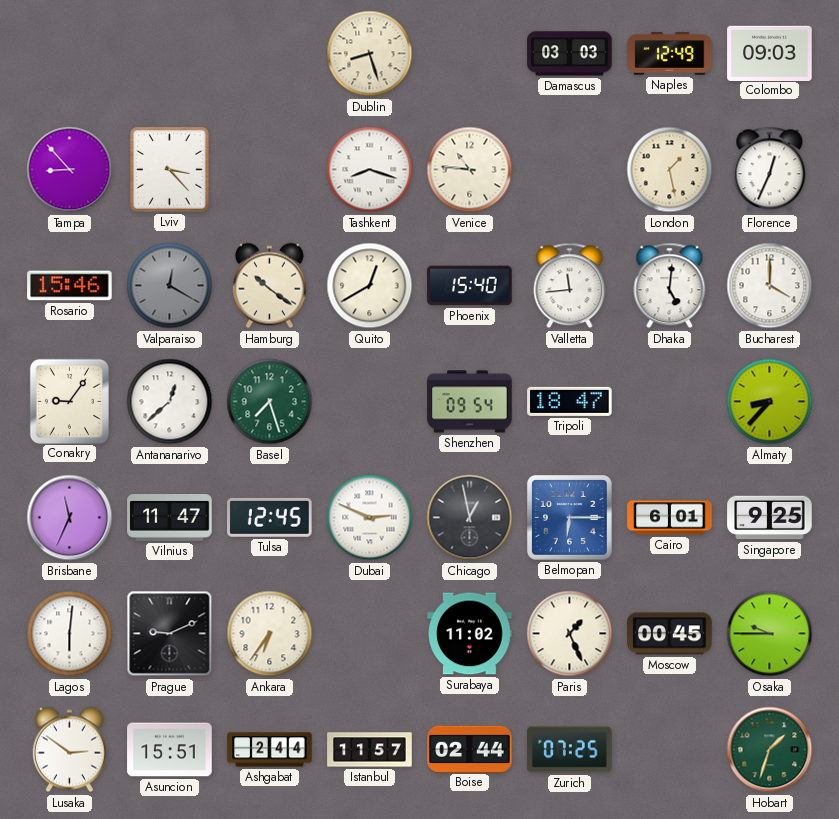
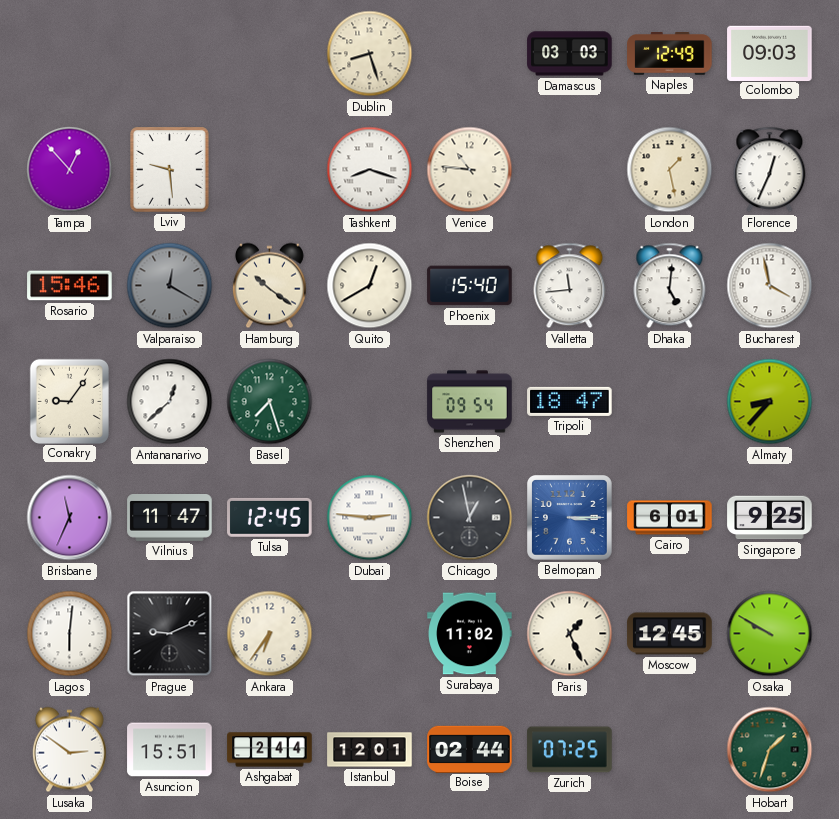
Tampa: 8:53 -> 12:53
Lviv: 3:23 -> 9:29
Bucharest: 4:00 -> 3:58
Dubai: 2:49 -> 2:46
Belmopan: 6:15 -> 3:15
Moscow: 00:45 -> 12:45
Osaka: 9:45 -> 9:50
Istanbul: 11:57 -> 12:01
